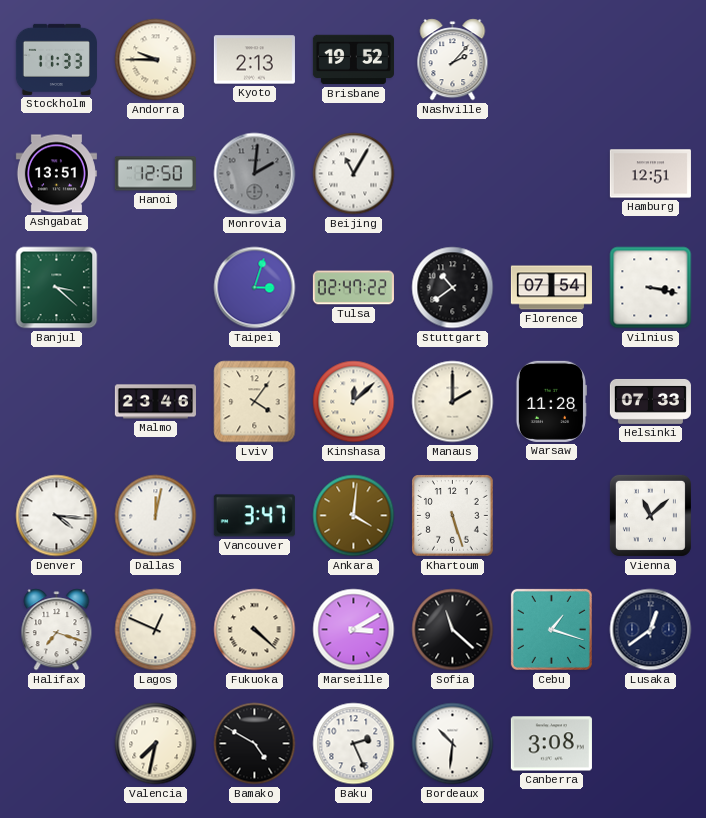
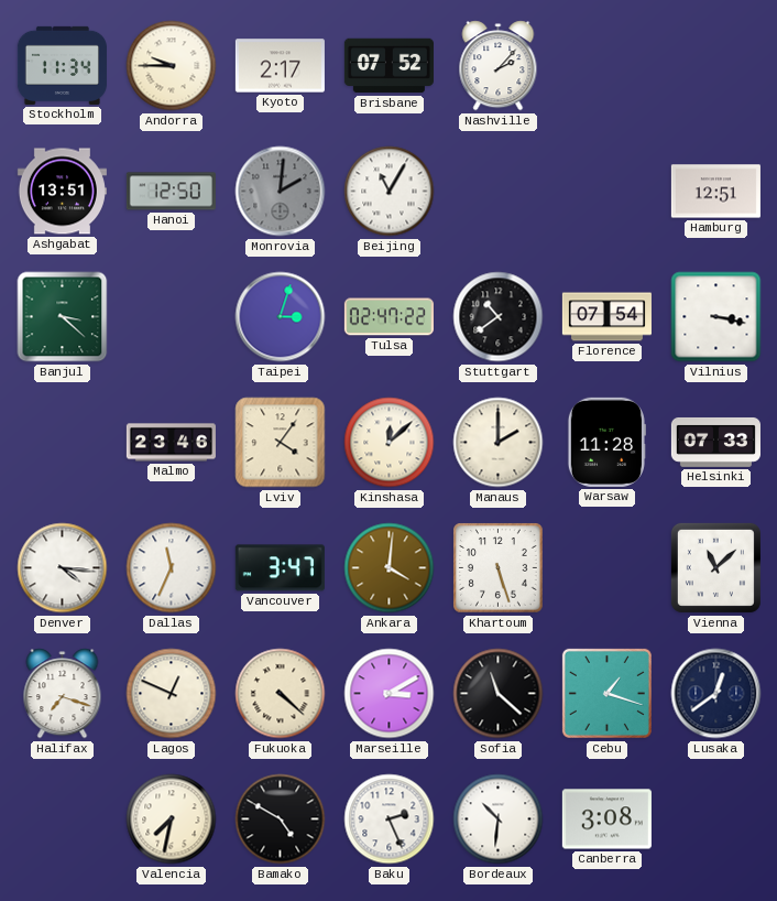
Stockholm: 11:33 -> 11:34
Kyoto: 2:13 -> 2:17
Brisbane: 19:52 -> 07:52
Dallas: 12:02 -> 11:34
